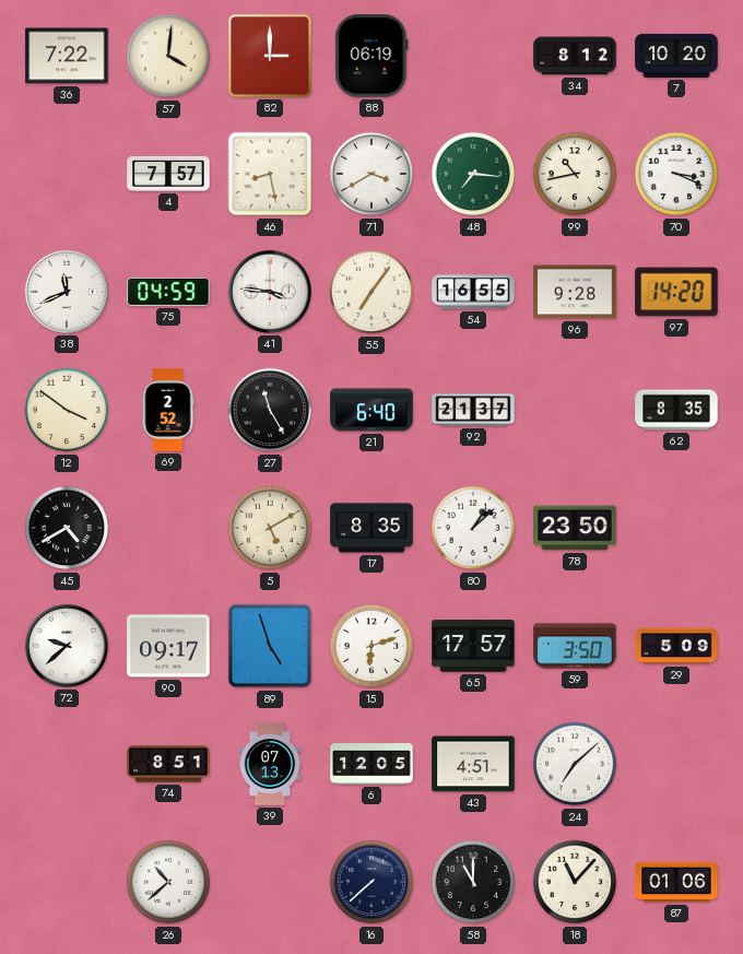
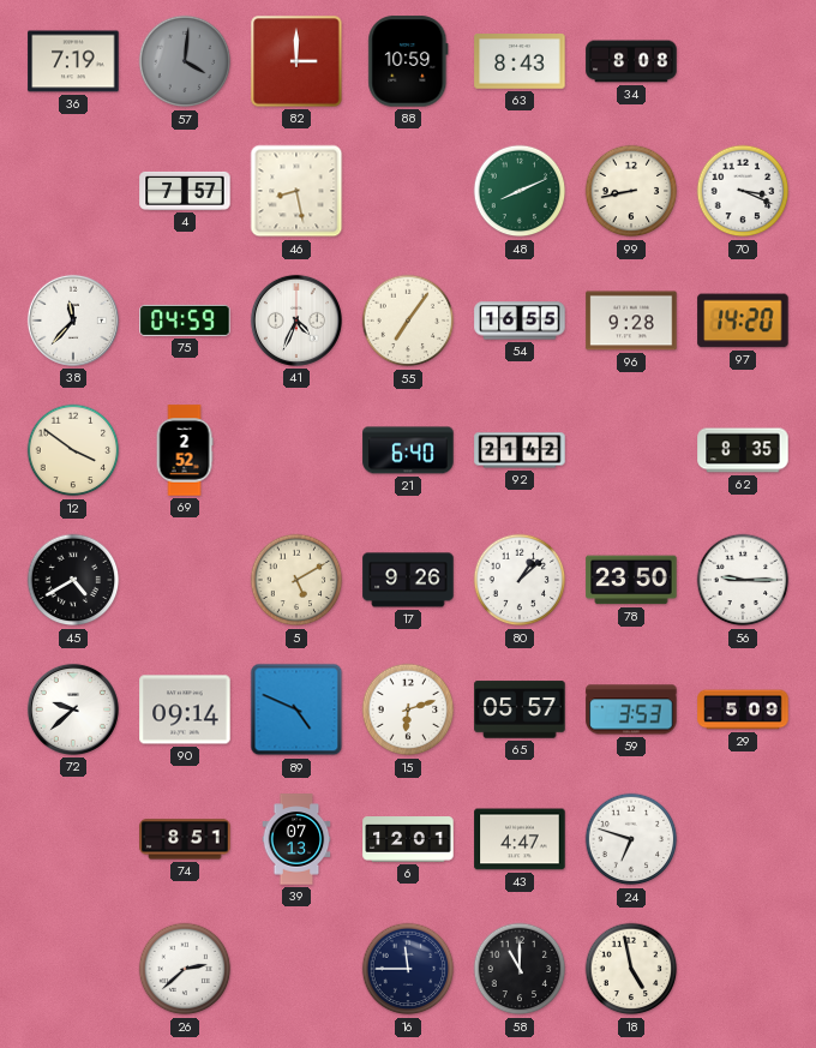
36: 7:22 -> 7:19
57 dial: cream -> grey
88: 06:19 -> 10:59
63: none -> 8:43
34: 8:12 -> 8:08
7: 10:20 -> none
71: 3:40 -> none
48: 7:16 -> 8:11
99: 10:43 -> 8:43
38: 11:41 -> 11:37
41: 3:46 -> 4:34
27: 11:25 -> none
92: 21:37 -> 21:42
17: 8:35 -> 9:26
56: none -> 9:15
90: 09:17 -> 09:14
89: 4:57 -> 4:49
65: 17:57 -> 05:57
59: 3:50 -> 3:53
6: 12:05 -> 12:01
43: 4:51 -> 4:47
24: 7:08 -> 6:48
26: 10:38 -> 2:38
16: 7:38 -> 11:45
18: 11:07 -> 4:58
87: 01:06 -> none
